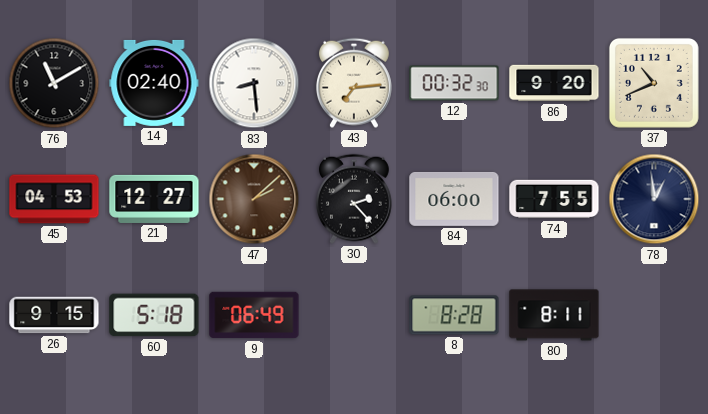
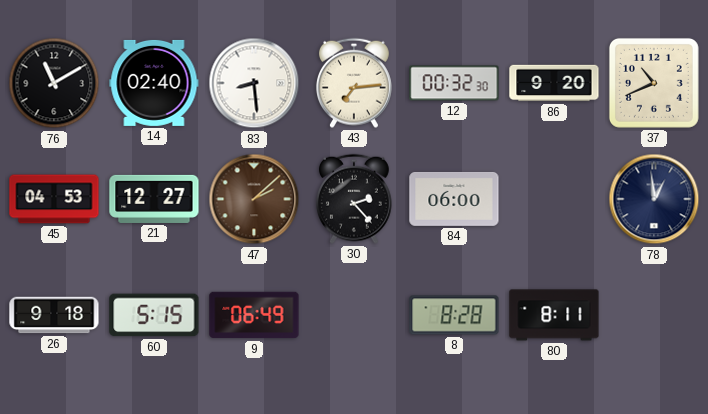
74: 7:55 -> none
26: 9:15 -> 9:18
60: 5:18 -> 5:15
